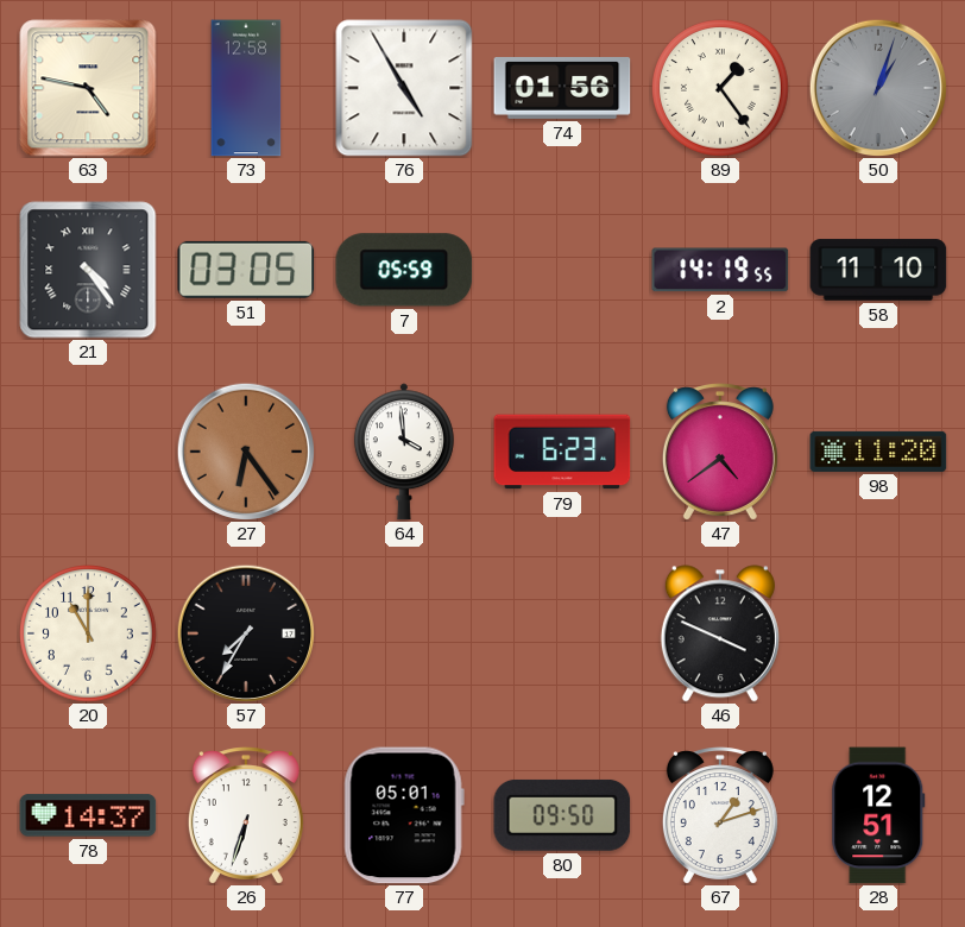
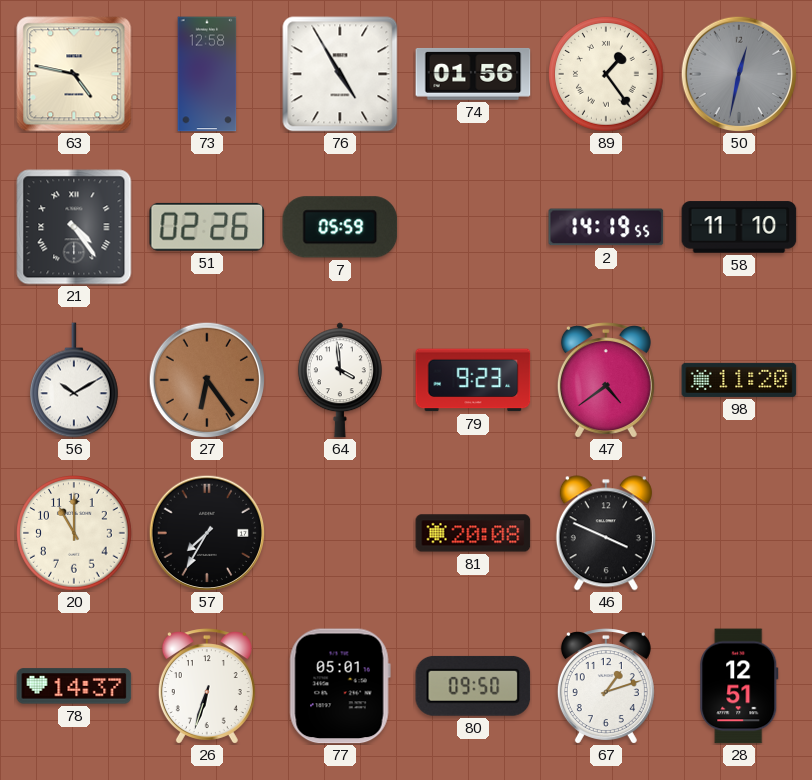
50: 1:03 -> 12:32
51: 03:05 -> 02:26
56: none -> 10:10
79: 6:23 -> 9:23
81: none -> 20:08
